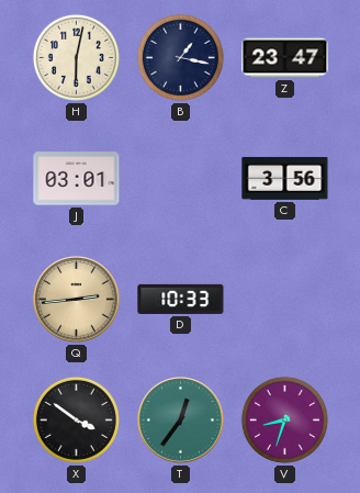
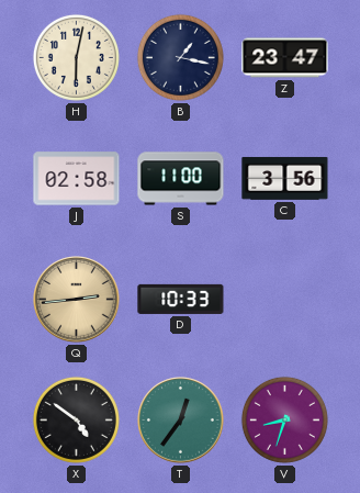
J: 03:01 -> 02:58
S: none -> 11:00
X: 3:51 -> 4:51
